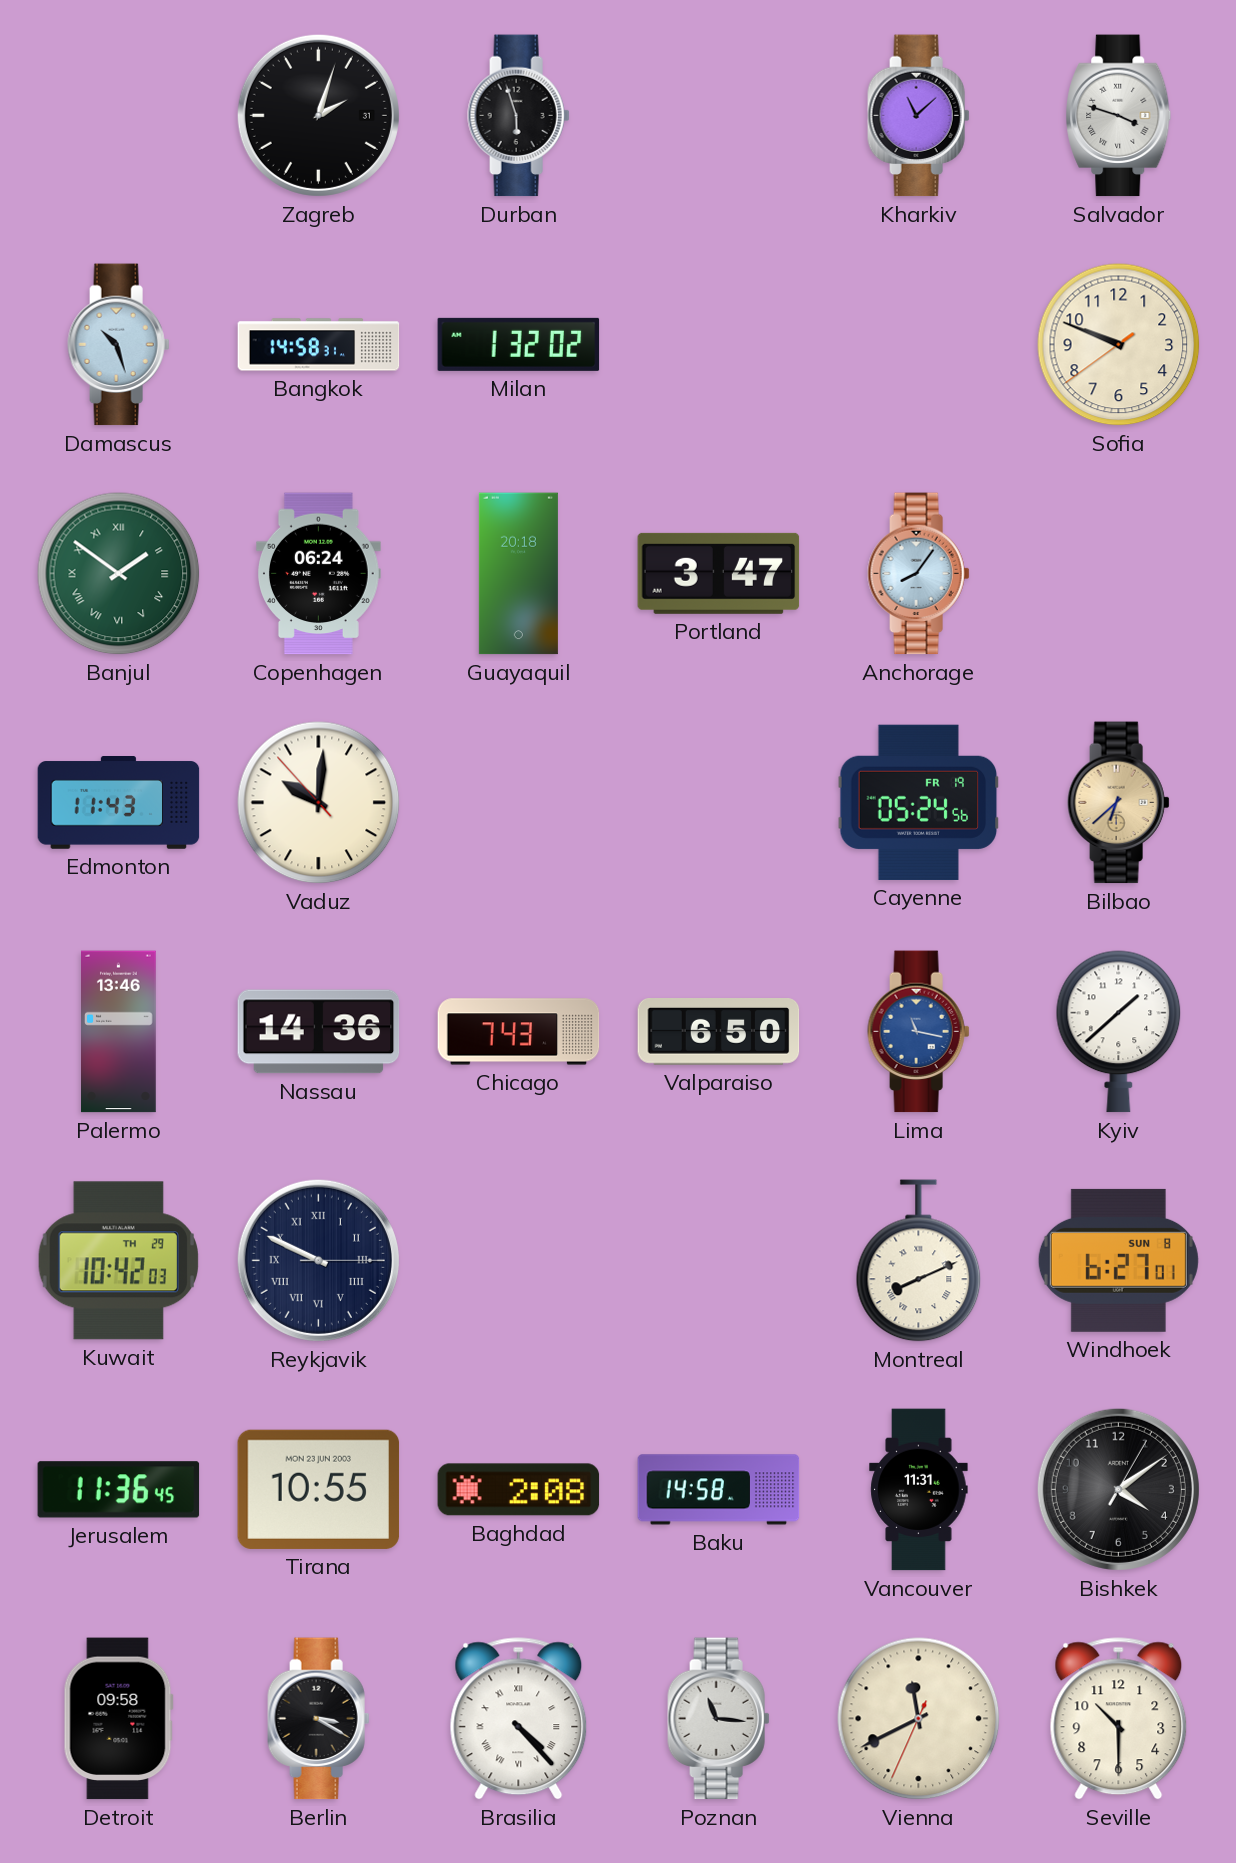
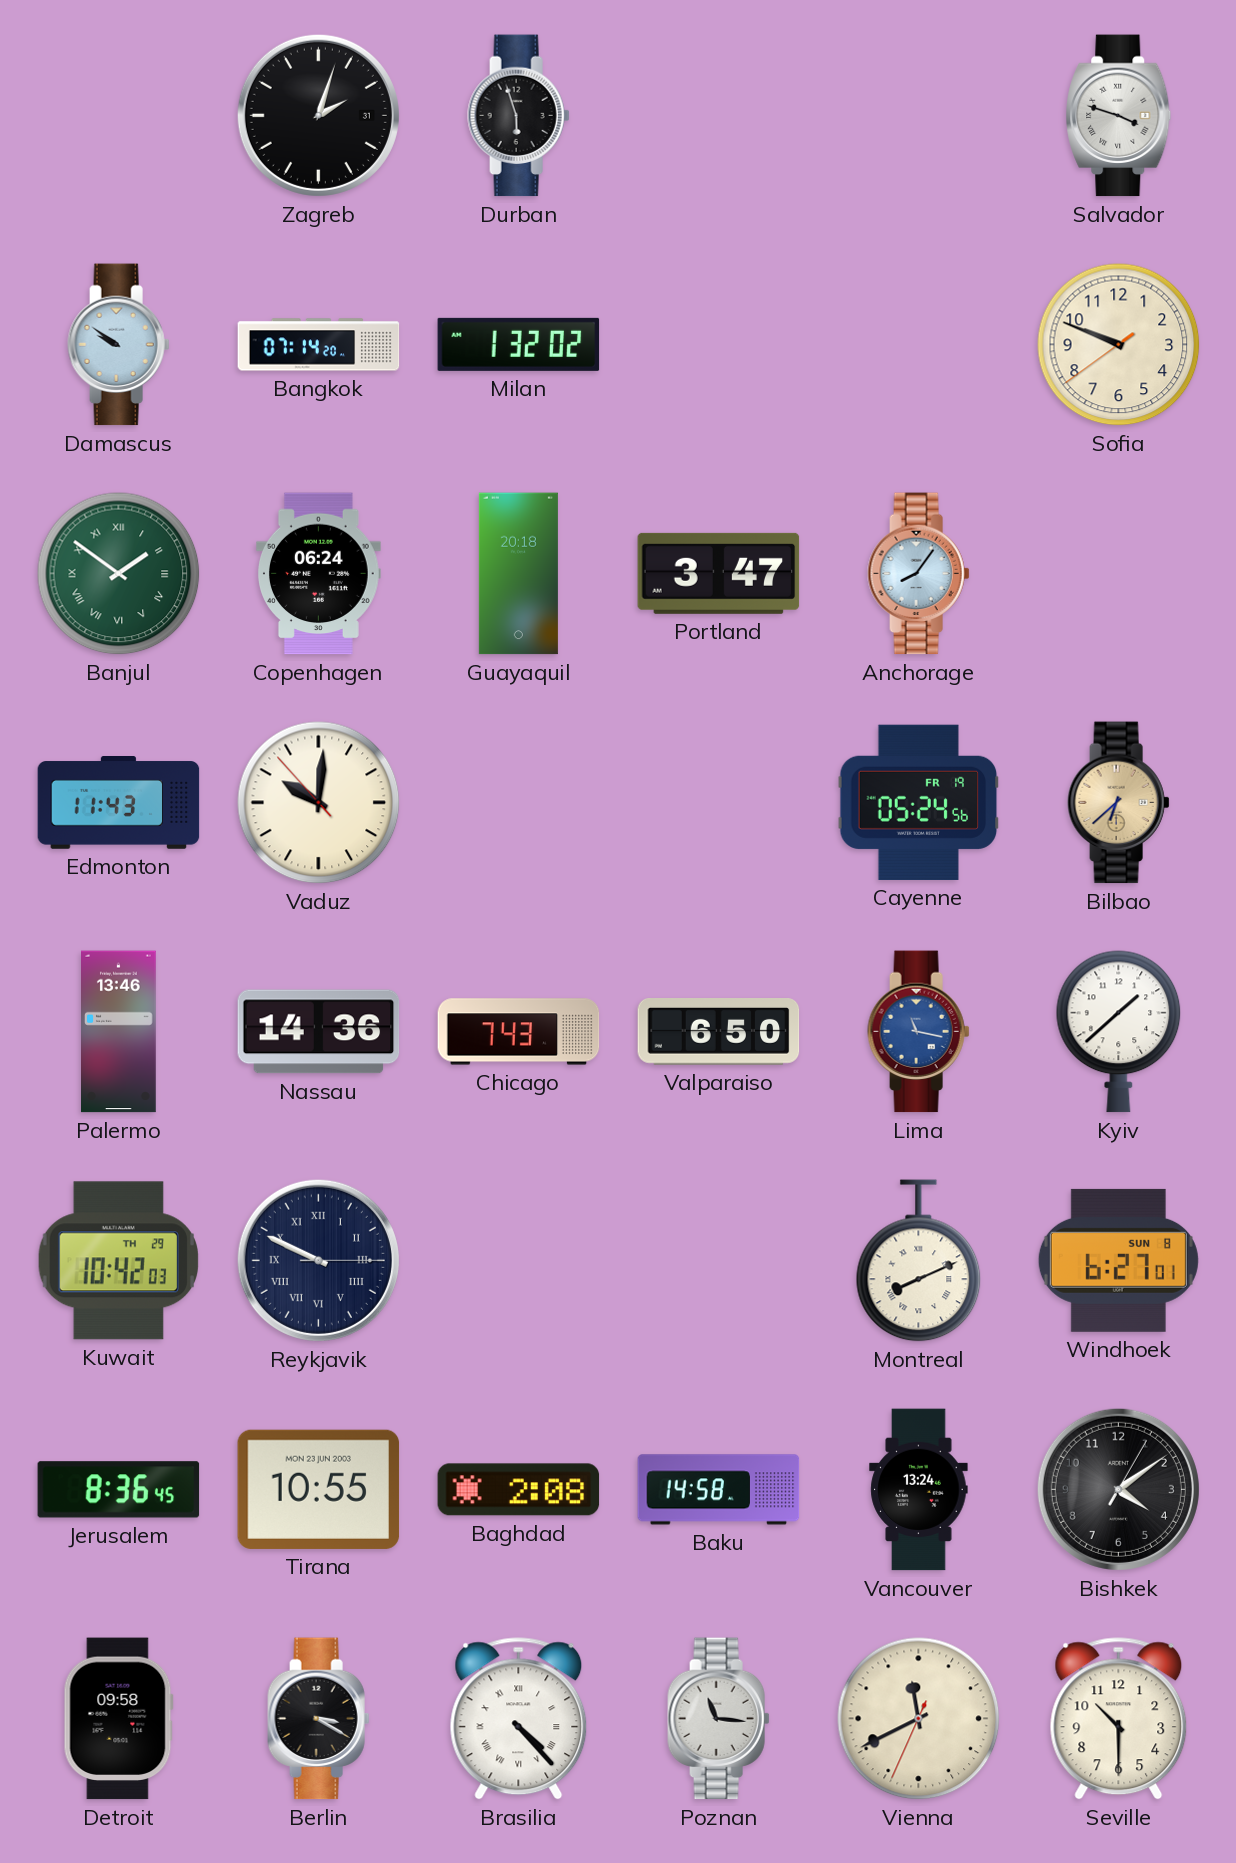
Kharkiv: 11:08 -> none
Damascus: 10:27 -> 9:51
Bangkok: 14:58 -> 07:14
Jerusalem: 11:36 -> 8:36
Vancouver: 11:31 -> 13:24
